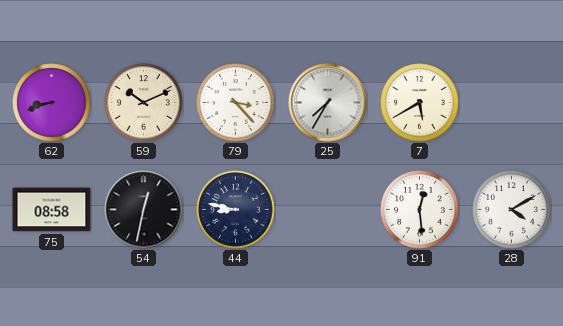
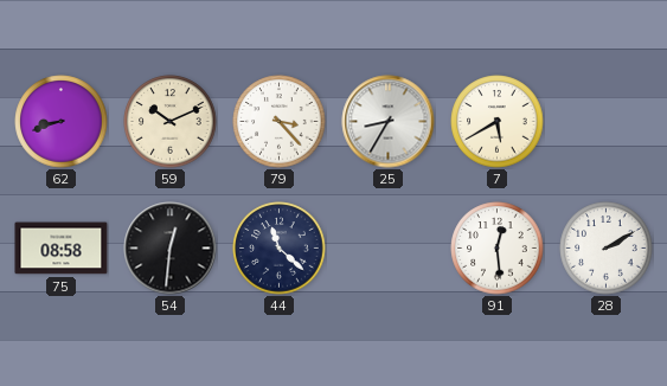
25: 7:35 -> 8:35
54: 12:32 -> 12:31
44: 8:47 -> 11:22
28: 4:10 -> 2:10
